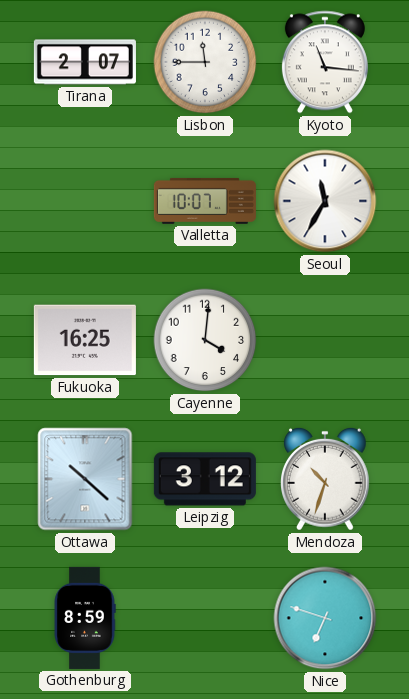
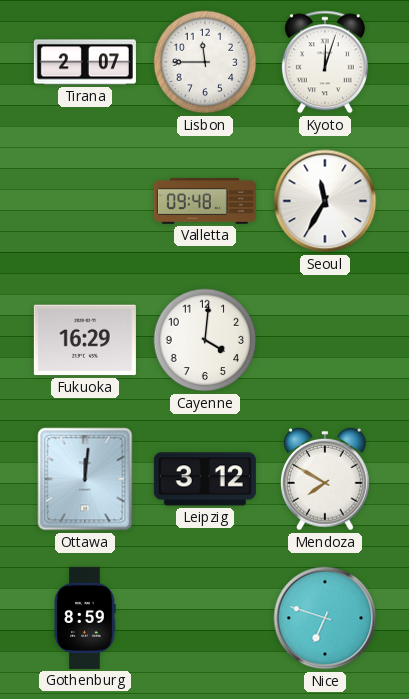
Kyoto: 11:16 -> 12:03
Valletta: 10:07 -> 09:48
Fukuoka: 16:25 -> 16:29
Ottawa: 10:22 -> 12:01
Mendoza: 10:33 -> 7:50
